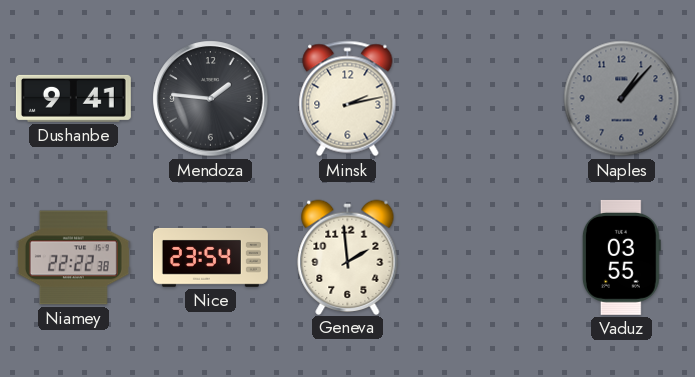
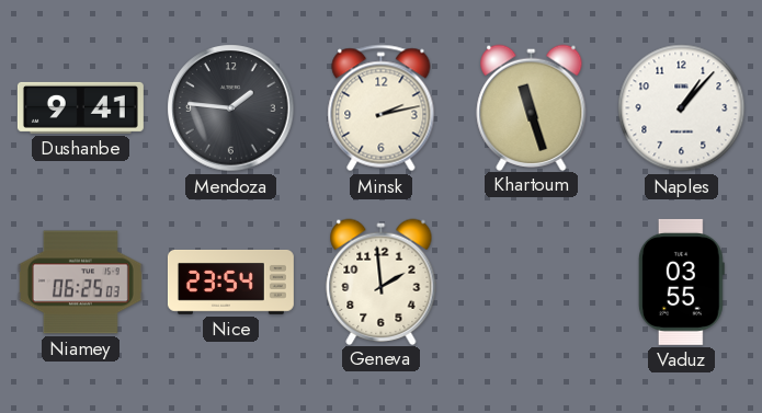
Khartoum: none -> 11:27
Naples dial: grey -> white
Niamey: 22:22 -> 06:25
